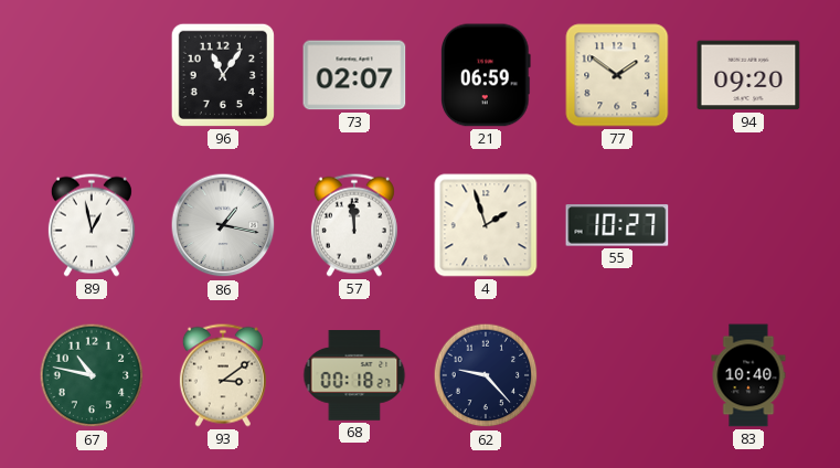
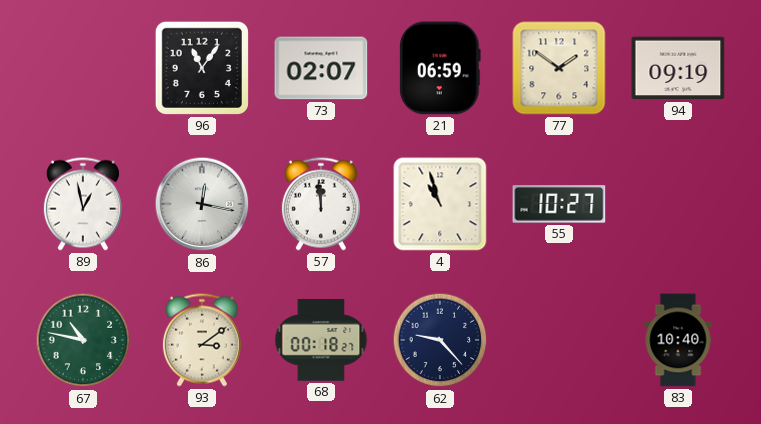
94: 09:20 -> 09:19
86: 1:17 -> 12:17
4: 1:57 -> 10:57
